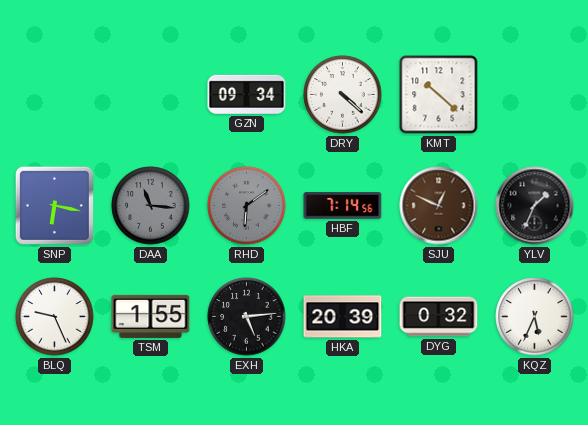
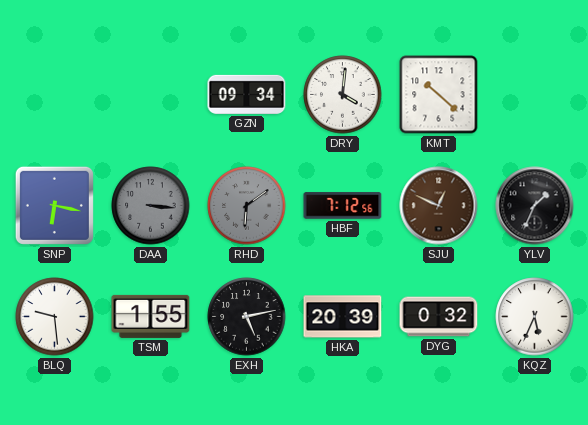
DRY: 4:22 -> 4:01
DAA: 11:16 -> 3:16
HBF: 7:14 -> 7:12
BLQ: 9:26 -> 9:29
EXH: 5:14 -> 5:13
